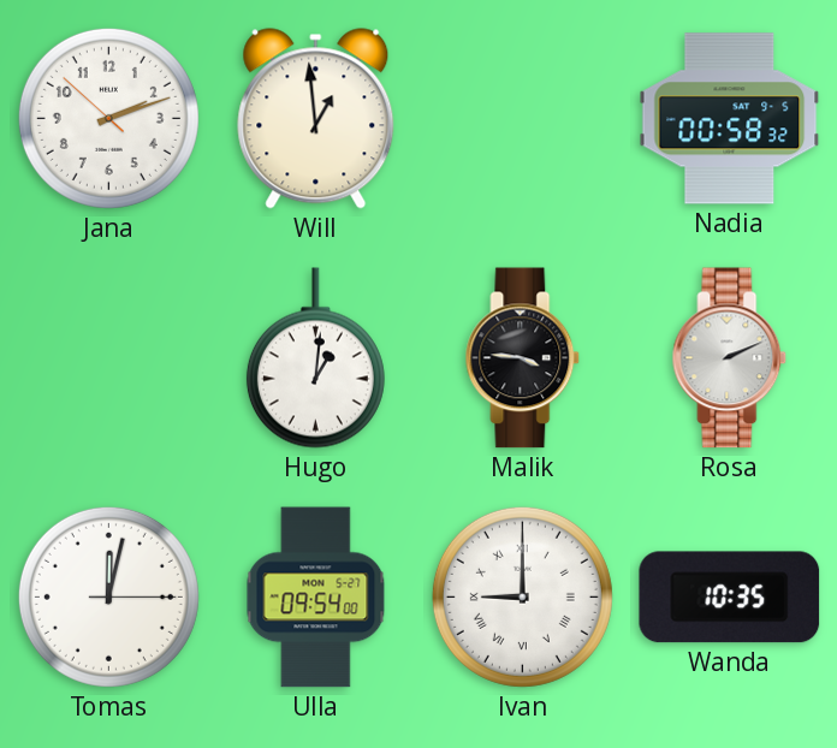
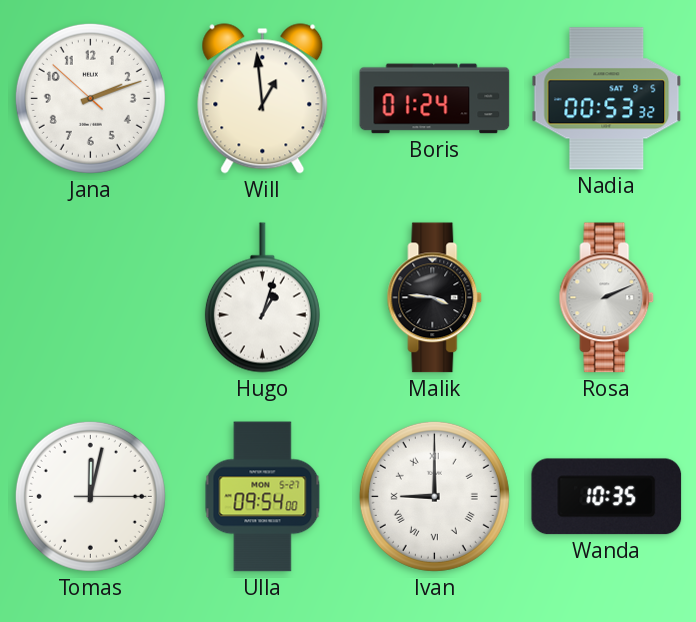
Boris: none -> 01:24
Nadia: 00:58 -> 00:53
Hugo: 1:01 -> 1:03
